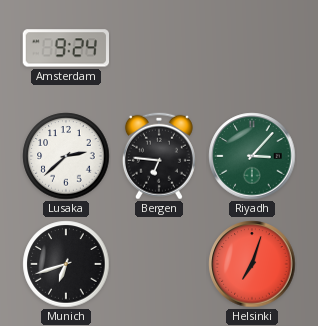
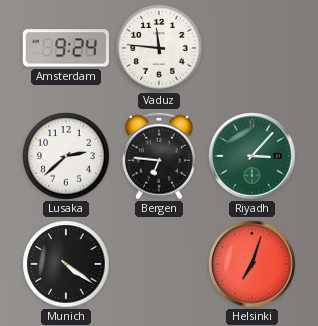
Vaduz: none -> 11:46
Munich: 6:42 -> 4:21
